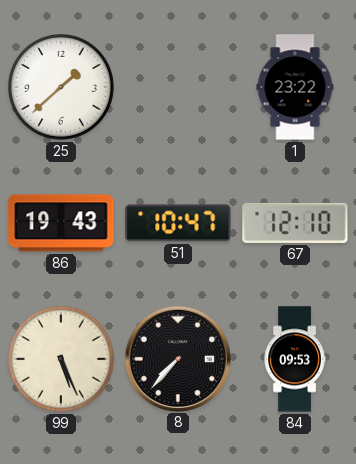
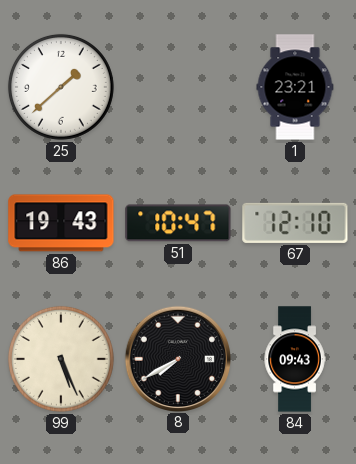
1: 23:22 -> 23:21
8: 7:37 -> 7:40
84: 09:53 -> 09:43
